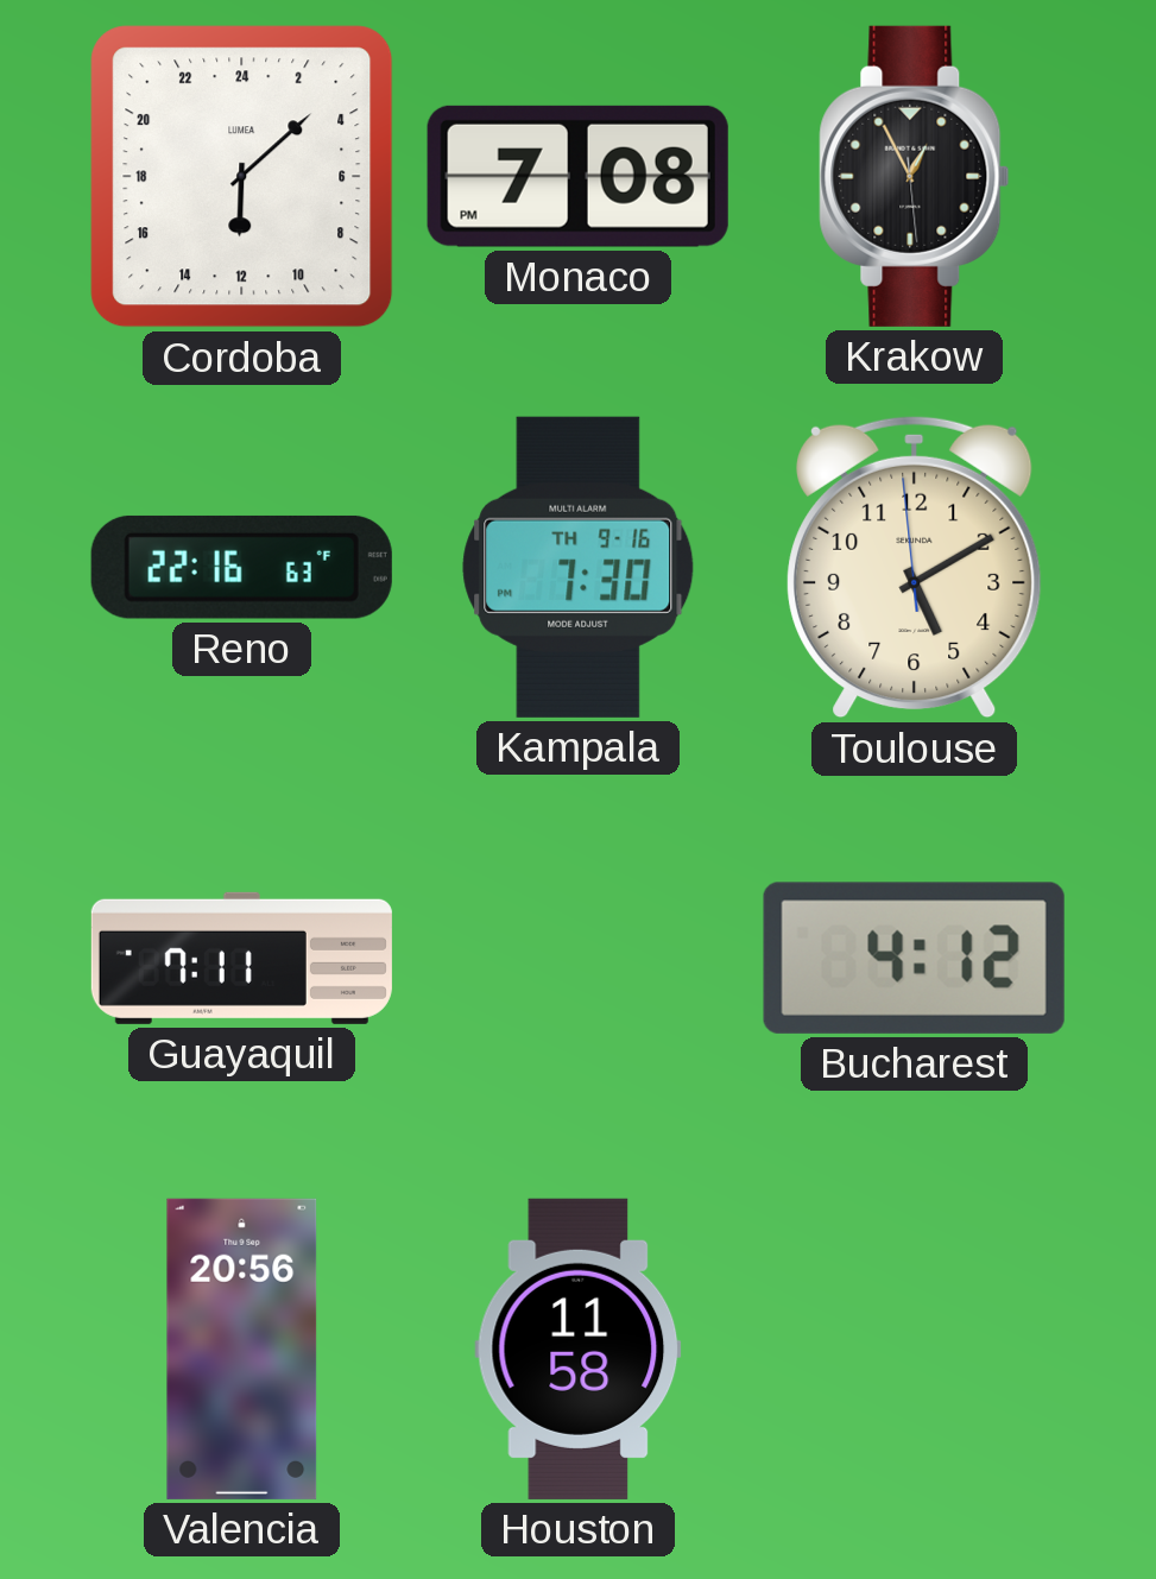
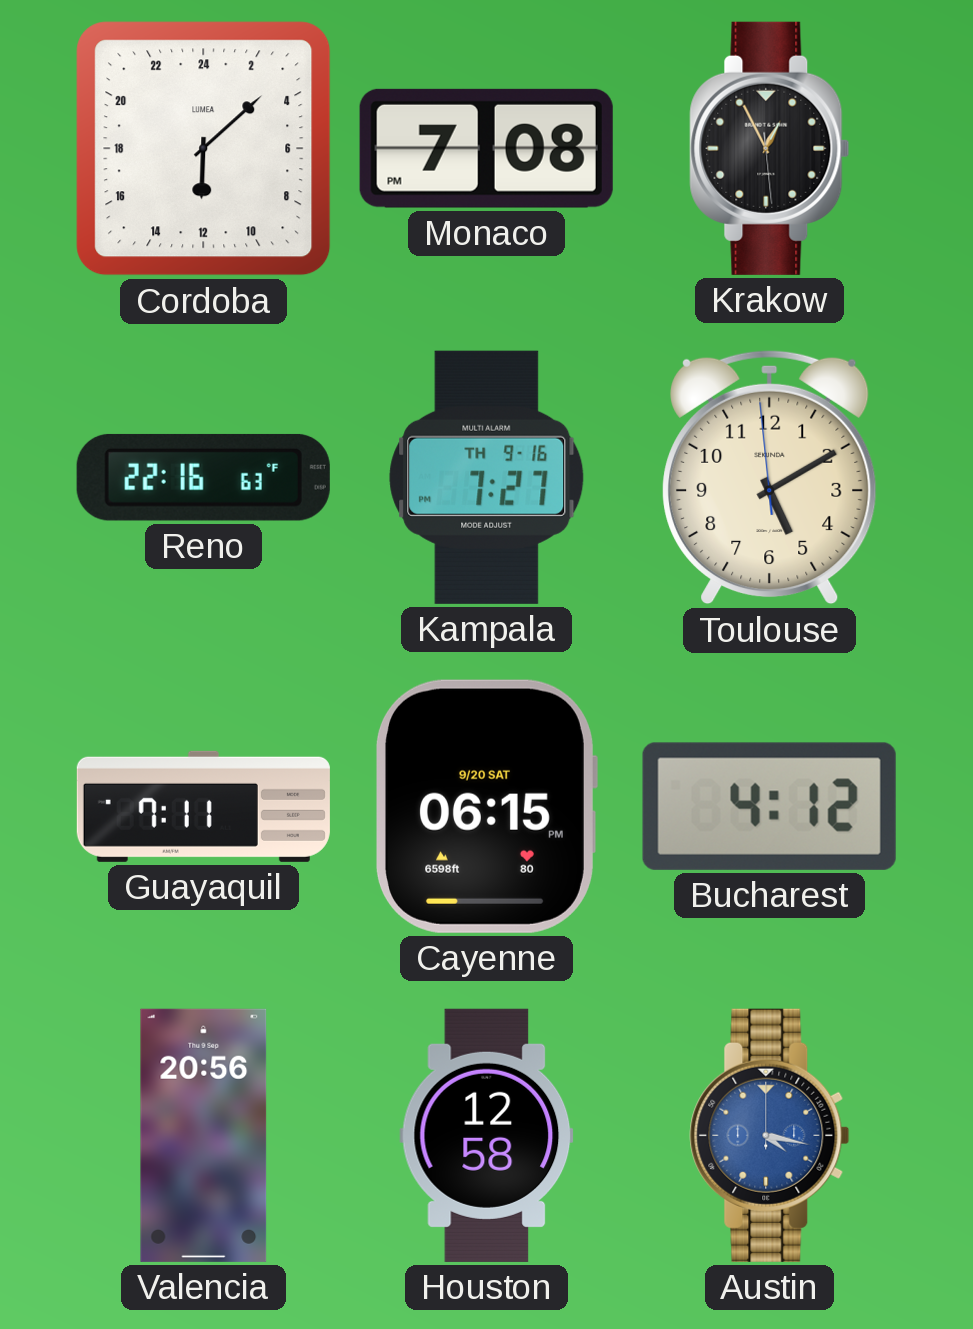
Kampala: 7:30 -> 7:27
Cayenne: none -> 06:15
Houston: 11:58 -> 12:58
Austin: none -> 4:17
